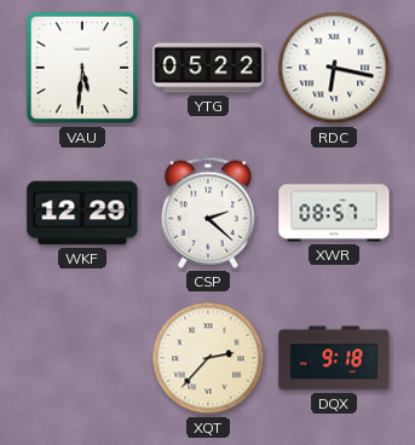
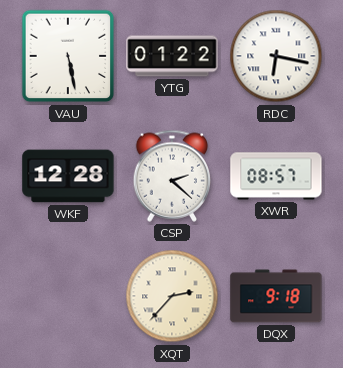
VAU: 5:31 -> 5:28
YTG: 05:22 -> 01:22
WKF: 12:29 -> 12:28
